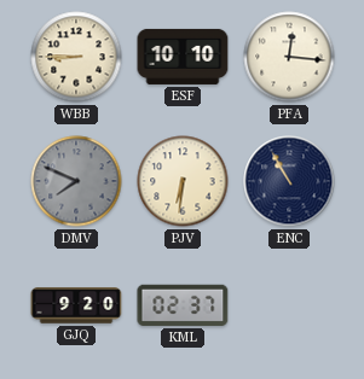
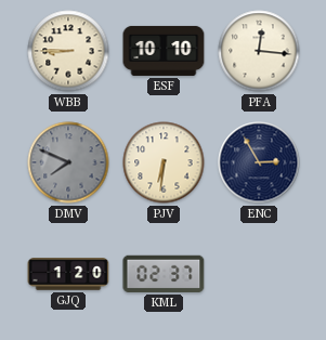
ENC: 10:55 -> 2:55
GJQ: 9:20 -> 1:20
